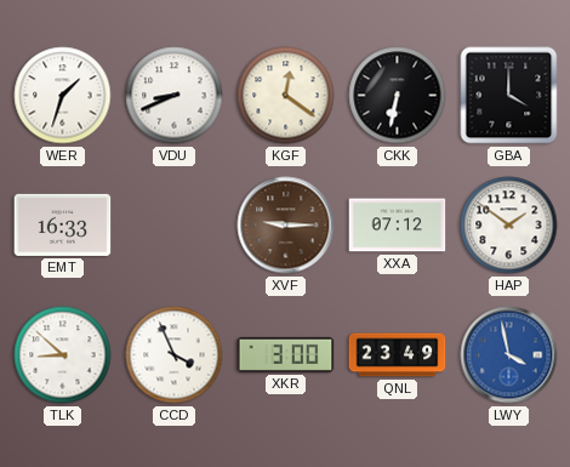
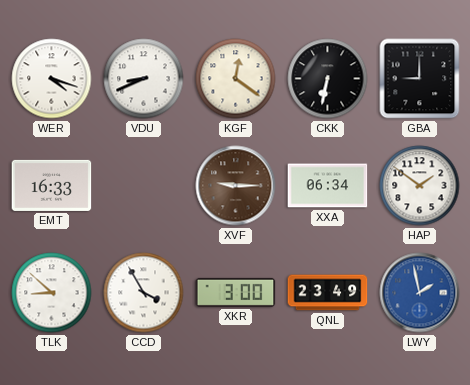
WER: 1:33 -> 4:18
GBA: 4:00 -> 9:00
XXA: 07:12 -> 06:34
CCD: 3:56 -> 3:55
LWY: 3:58 -> 1:58
